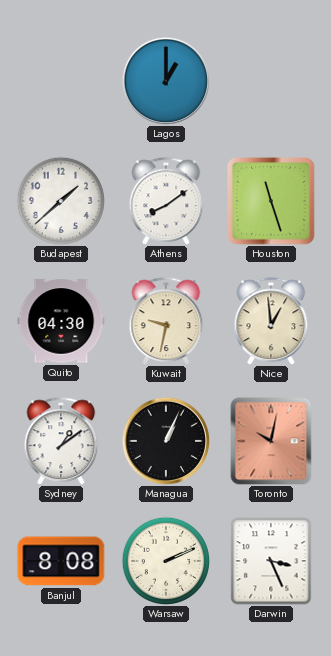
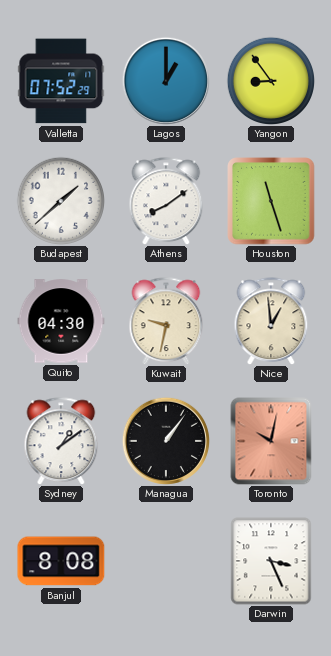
Valletta: none -> 07:52
Yangon: none -> 8:54
Managua: 1:04 -> 1:06
Warsaw: 2:11 -> none
